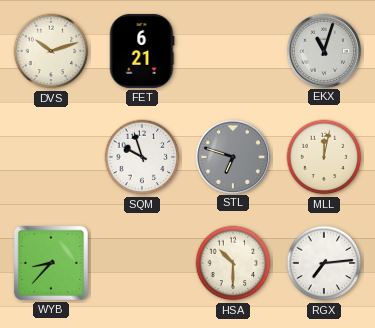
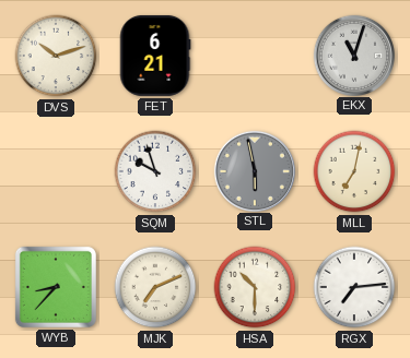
STL: 6:48 -> 5:58
MLL: 12:02 -> 7:02
MJK: none -> 7:11
